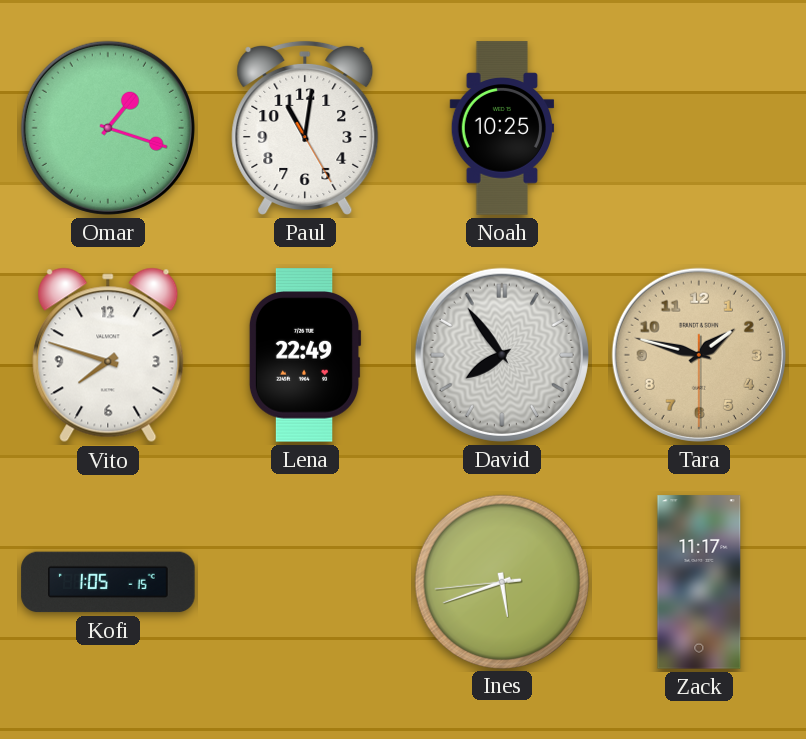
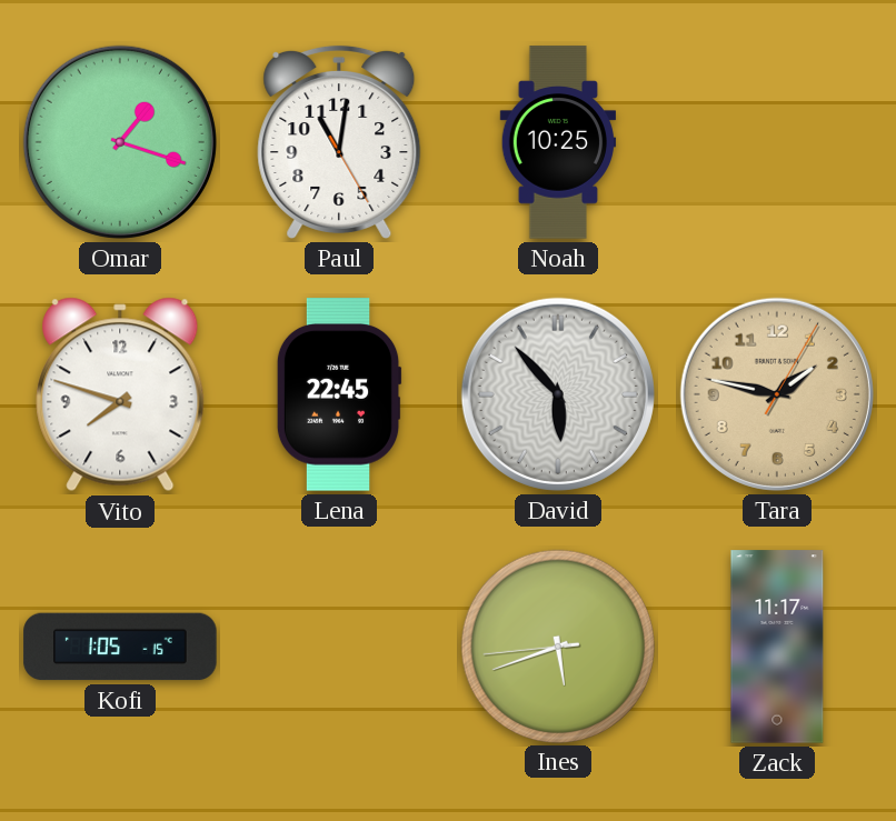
Lena: 22:49 -> 22:45
David: 7:54 -> 5:53
Tara: 1:47:30 -> 1:47:05
